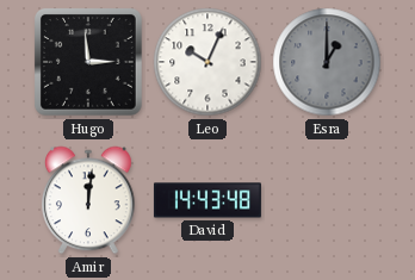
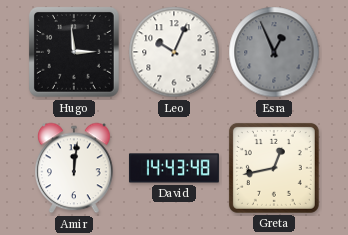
Esra: 1:00 -> 12:56
Greta: none -> 12:43
